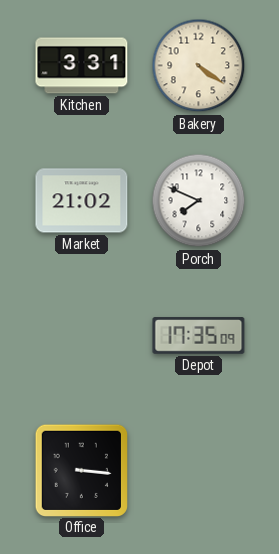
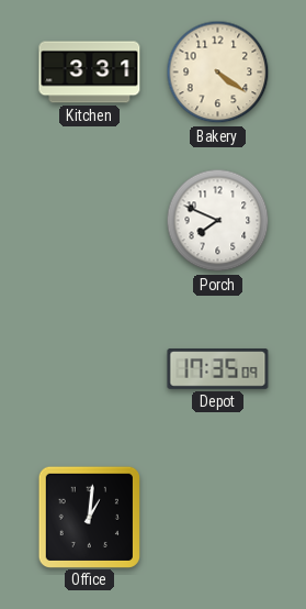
Market: 21:02 -> none
Office: 3:16 -> 1:01
